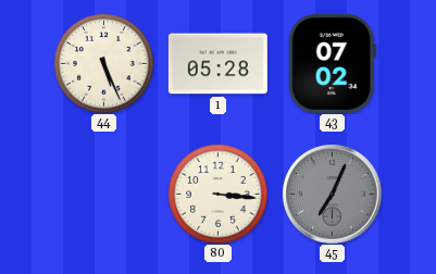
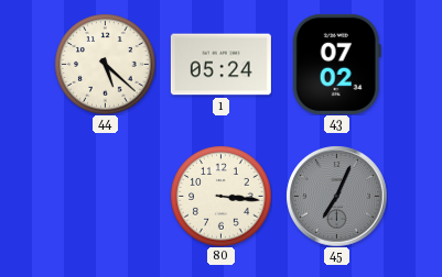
44: 5:26 -> 5:22
1: 05:28 -> 05:24
